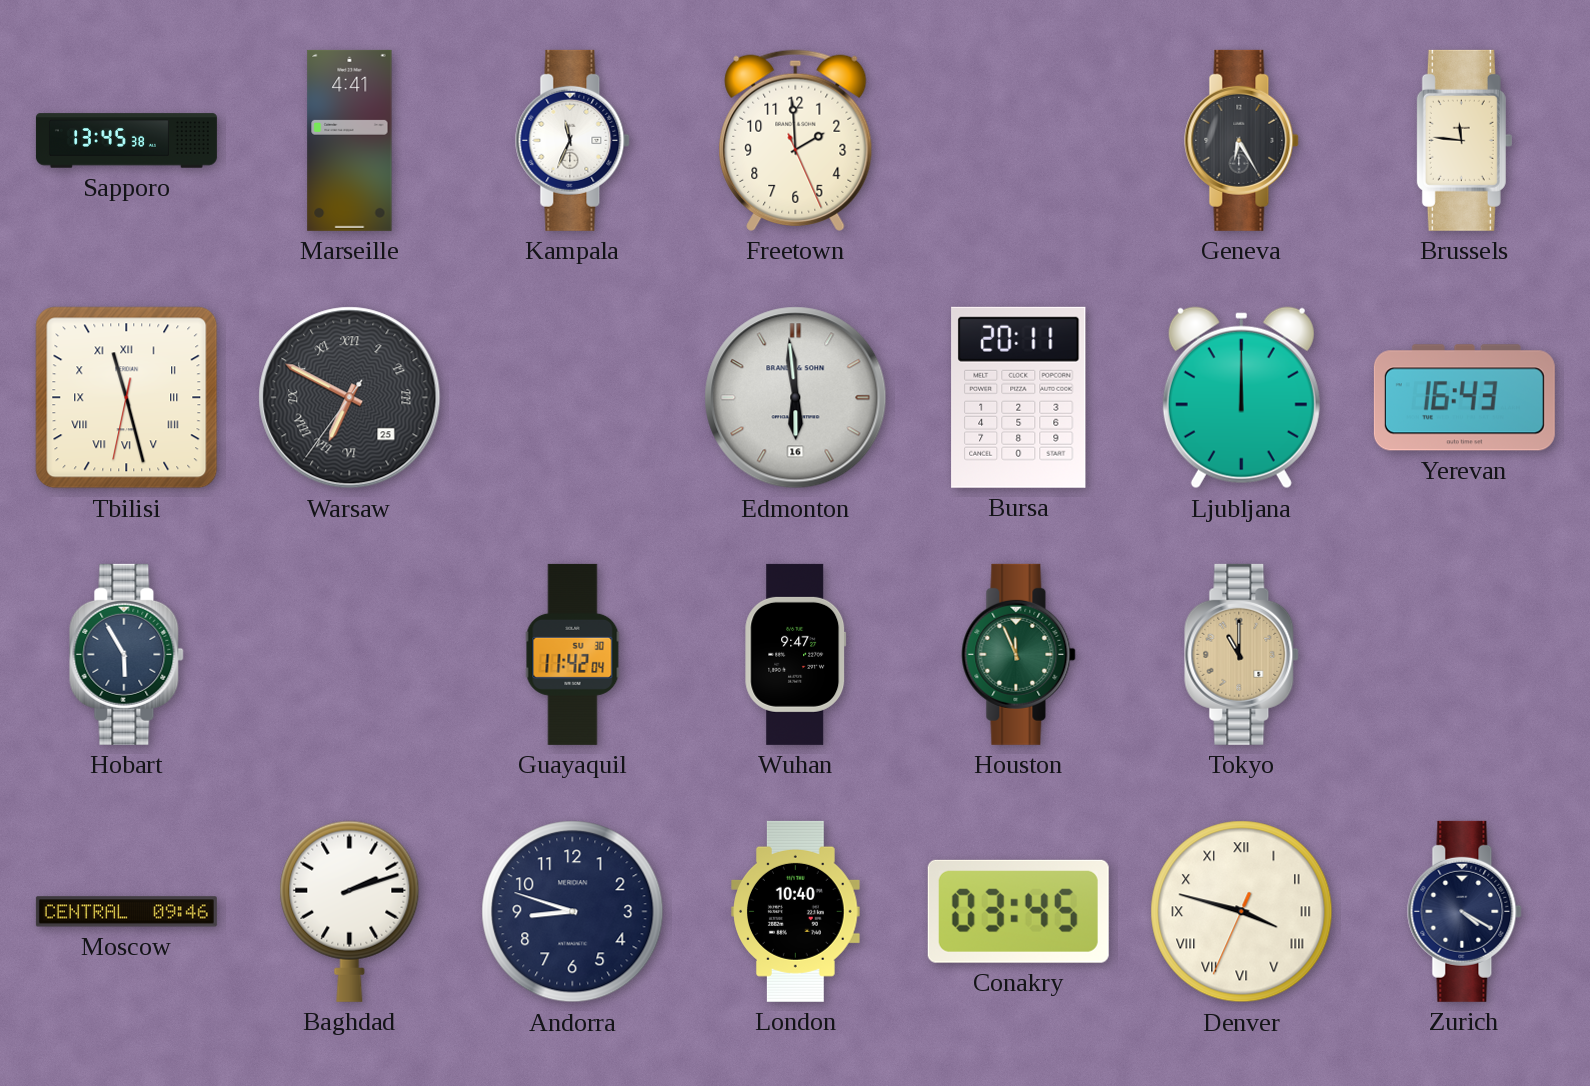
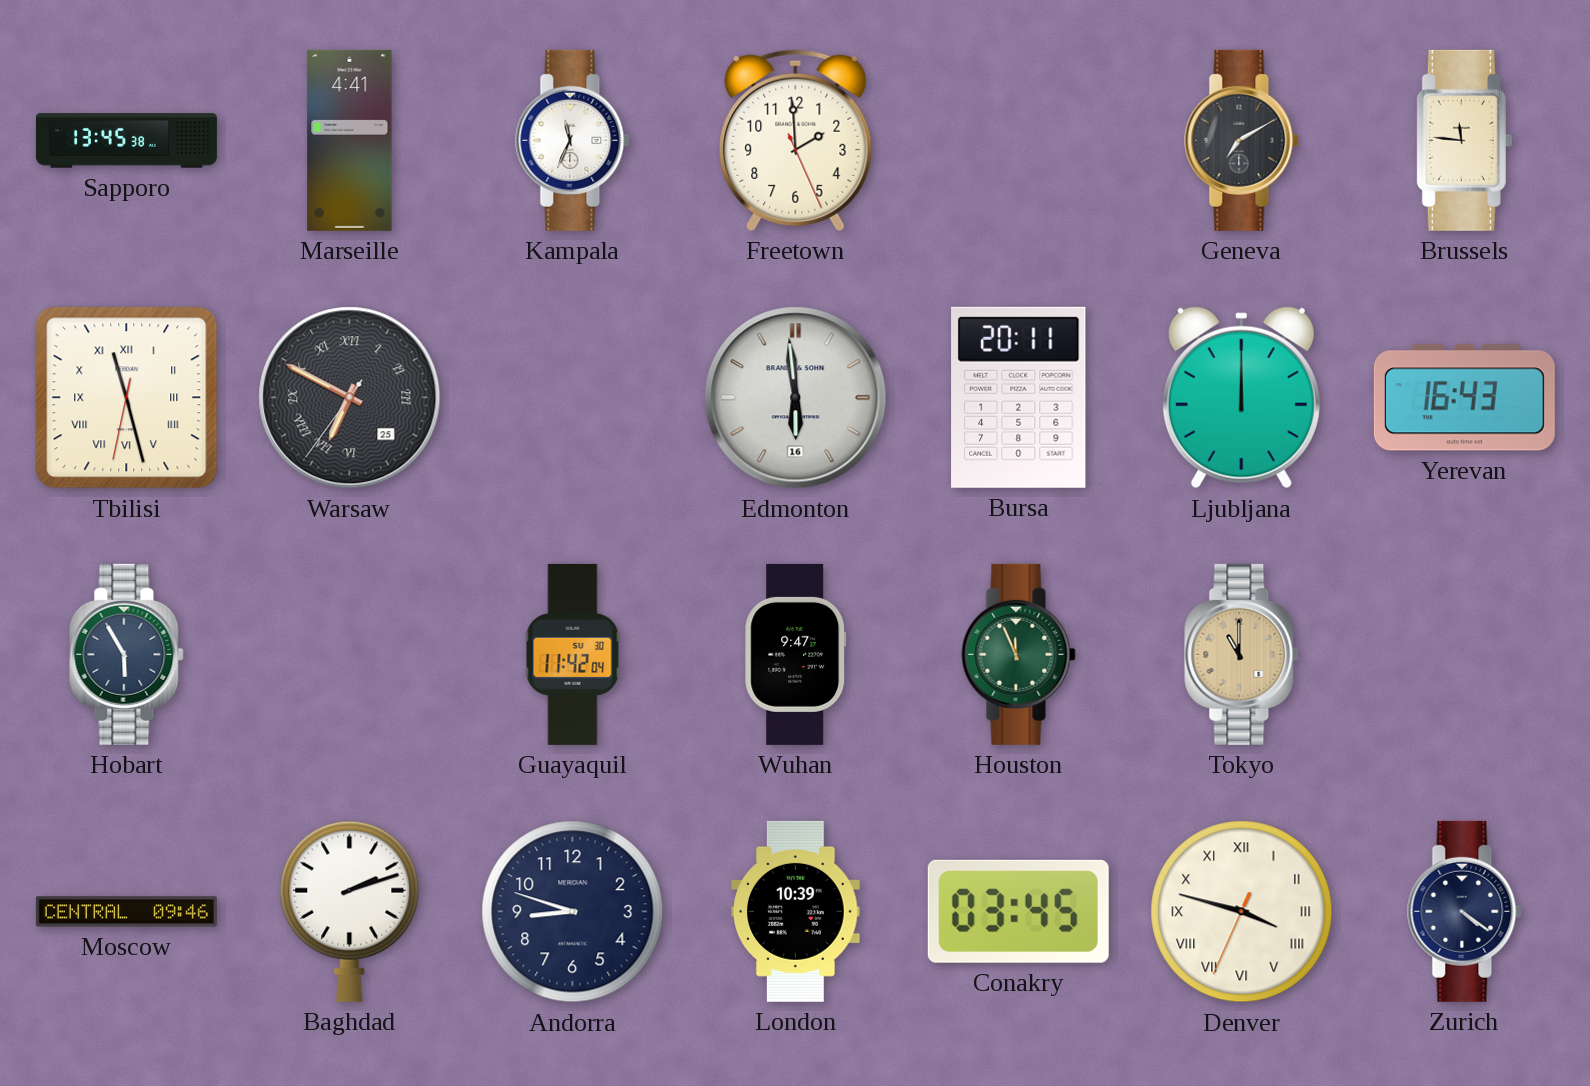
Geneva: 6:25 -> 7:10
London: 10:40 -> 10:39
Zurich: 4:20 -> 4:21
